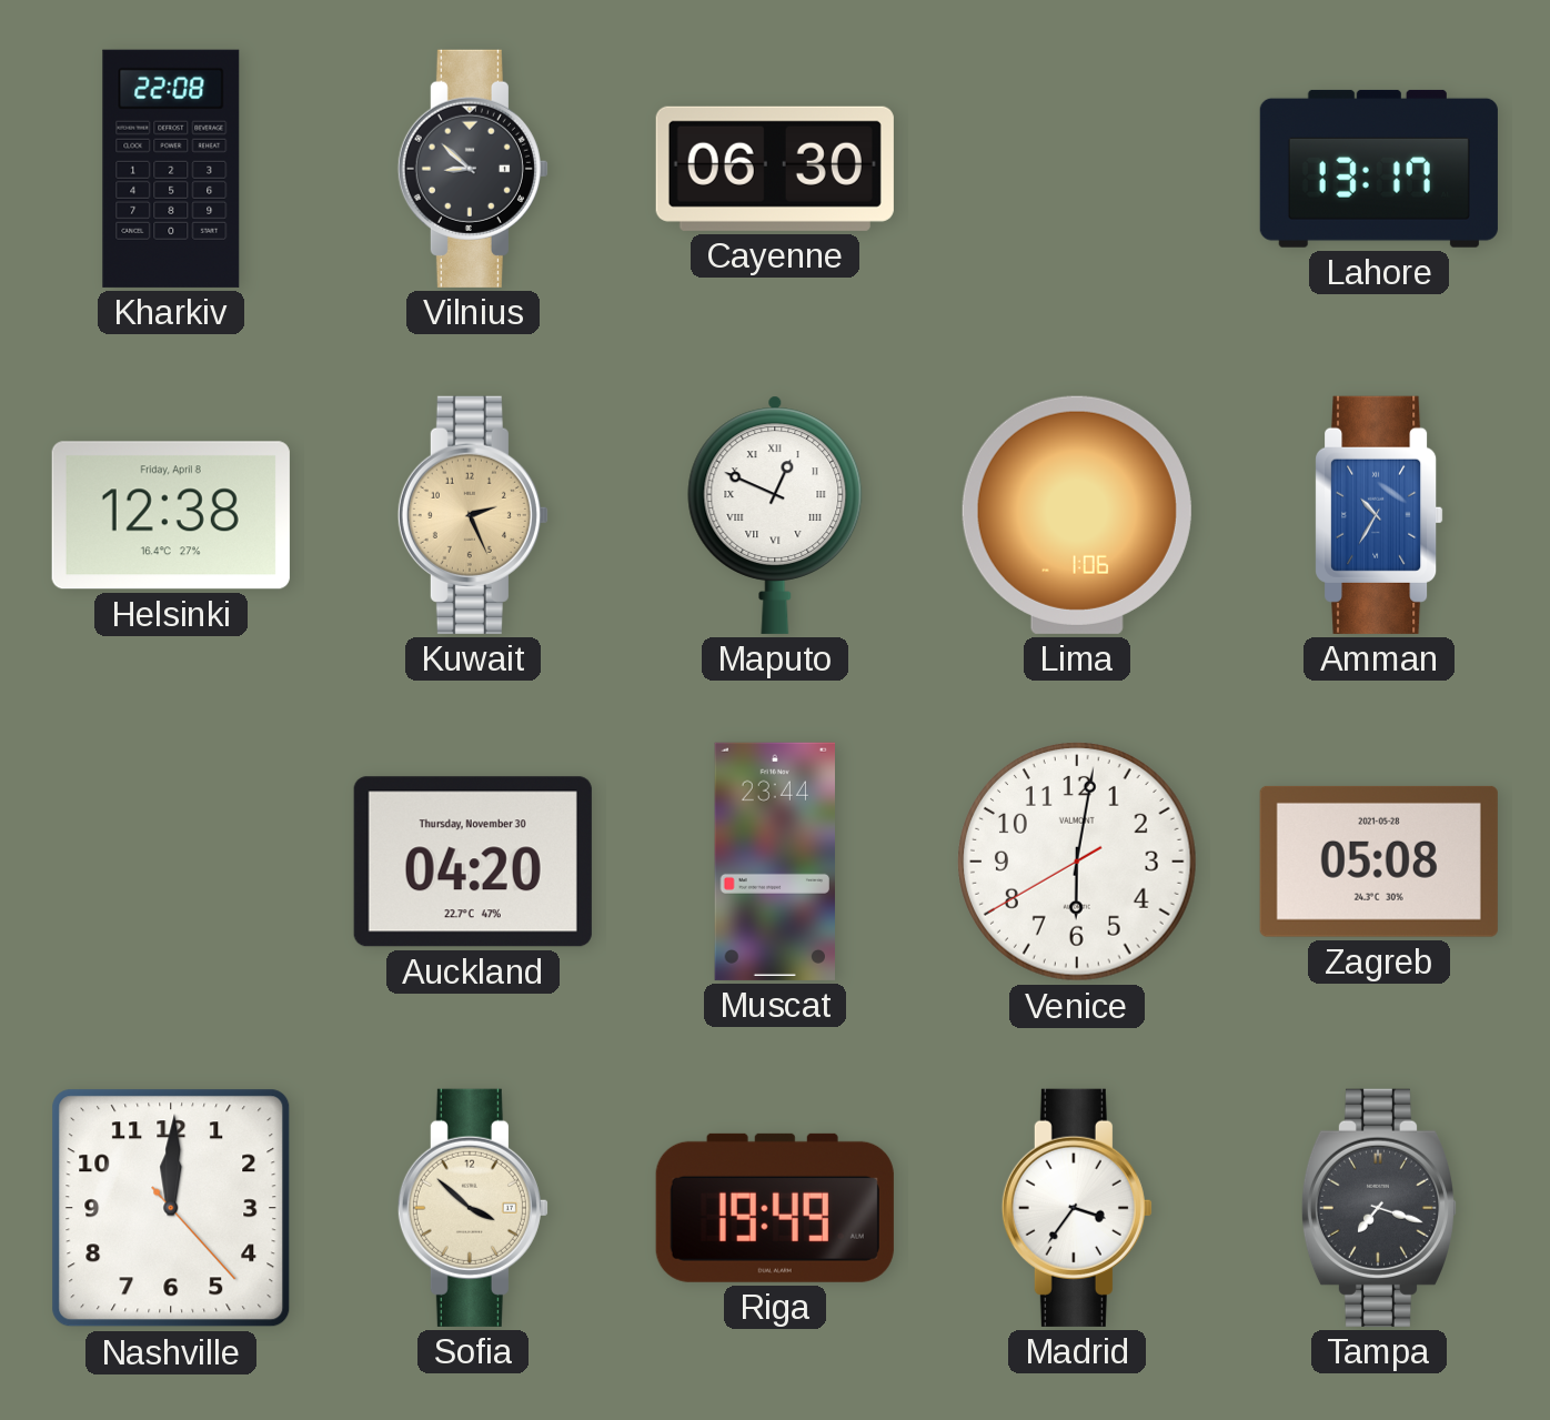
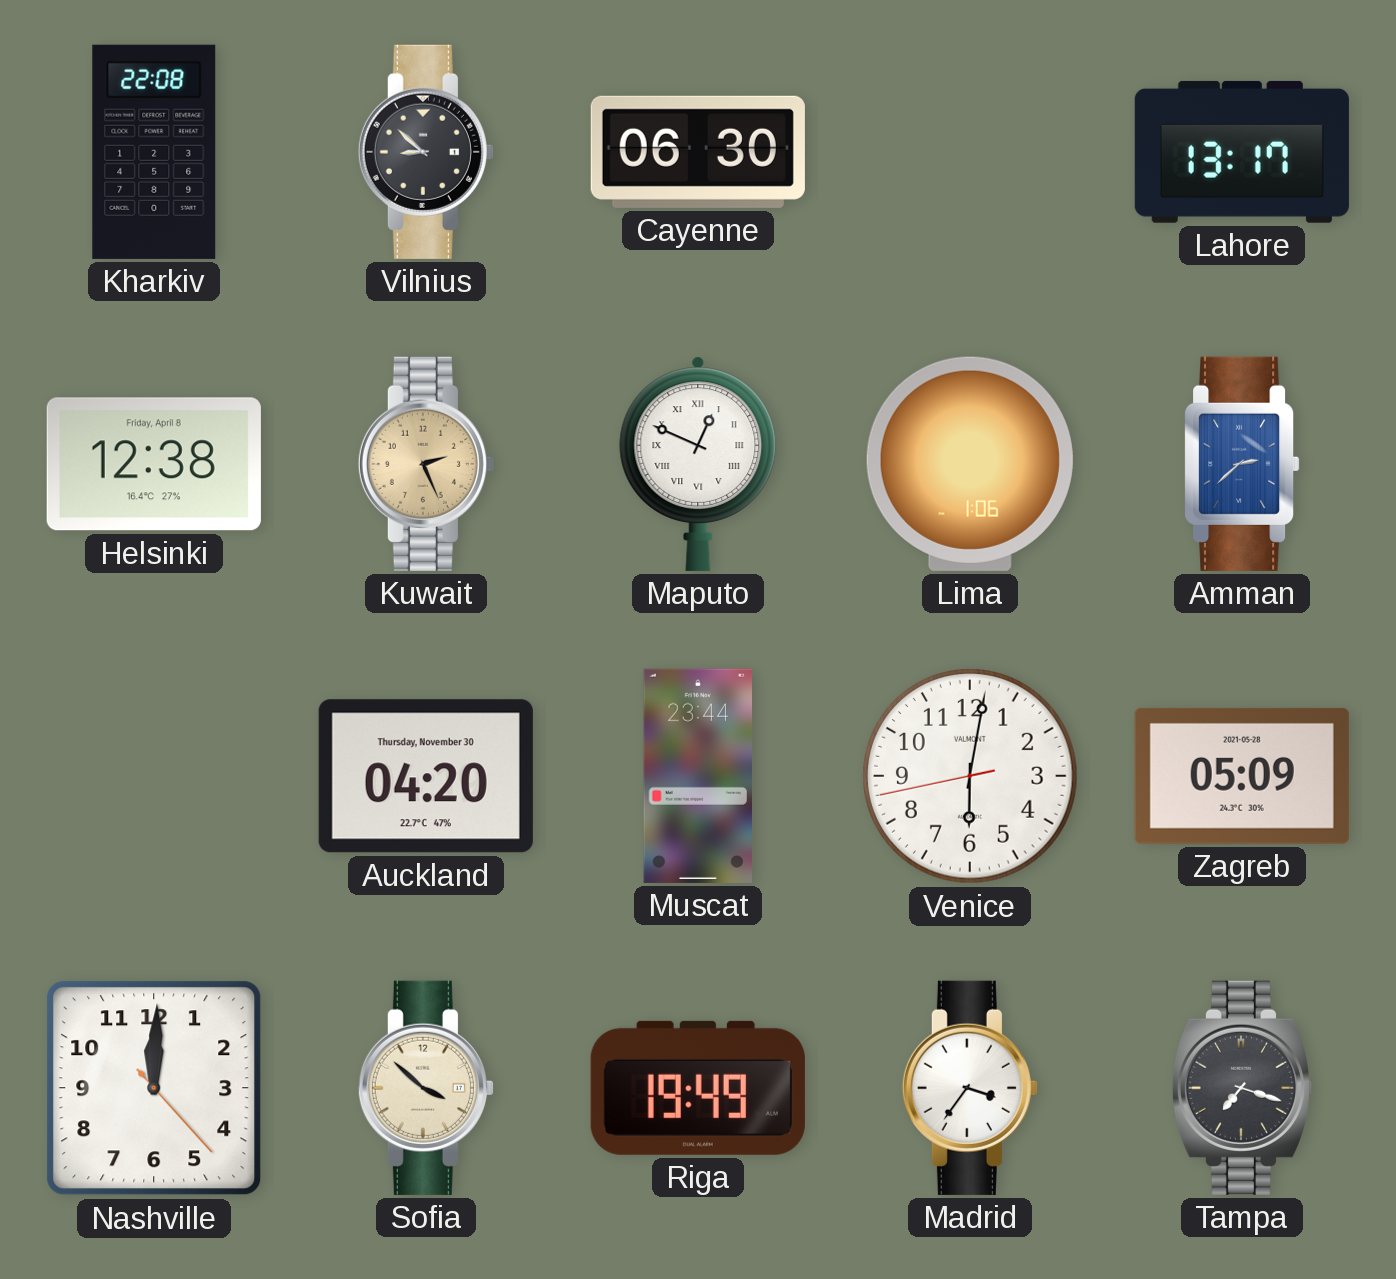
Amman: 10:35 -> 2:38
Venice: 6:01:40 -> 6:01:43
Zagreb: 05:08 -> 05:09
